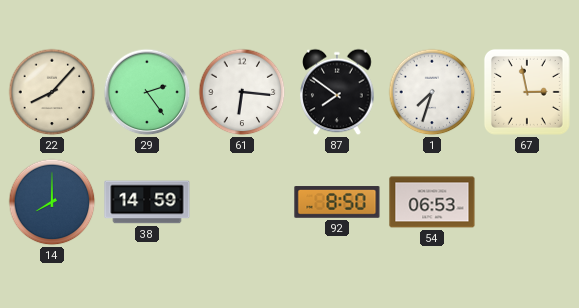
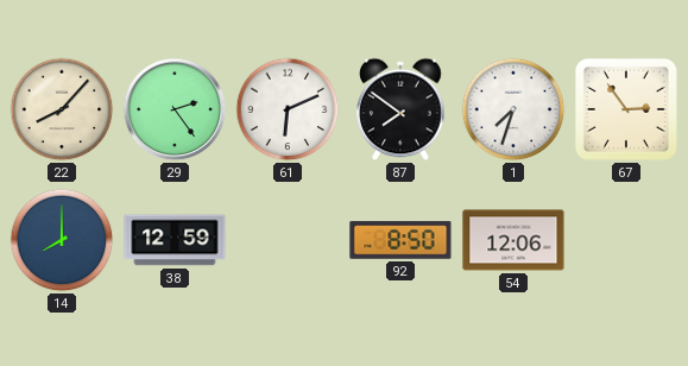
61: 6:16 -> 6:11
67: 2:58 -> 2:54
38: 14:59 -> 12:59
54: 06:53 -> 12:06
